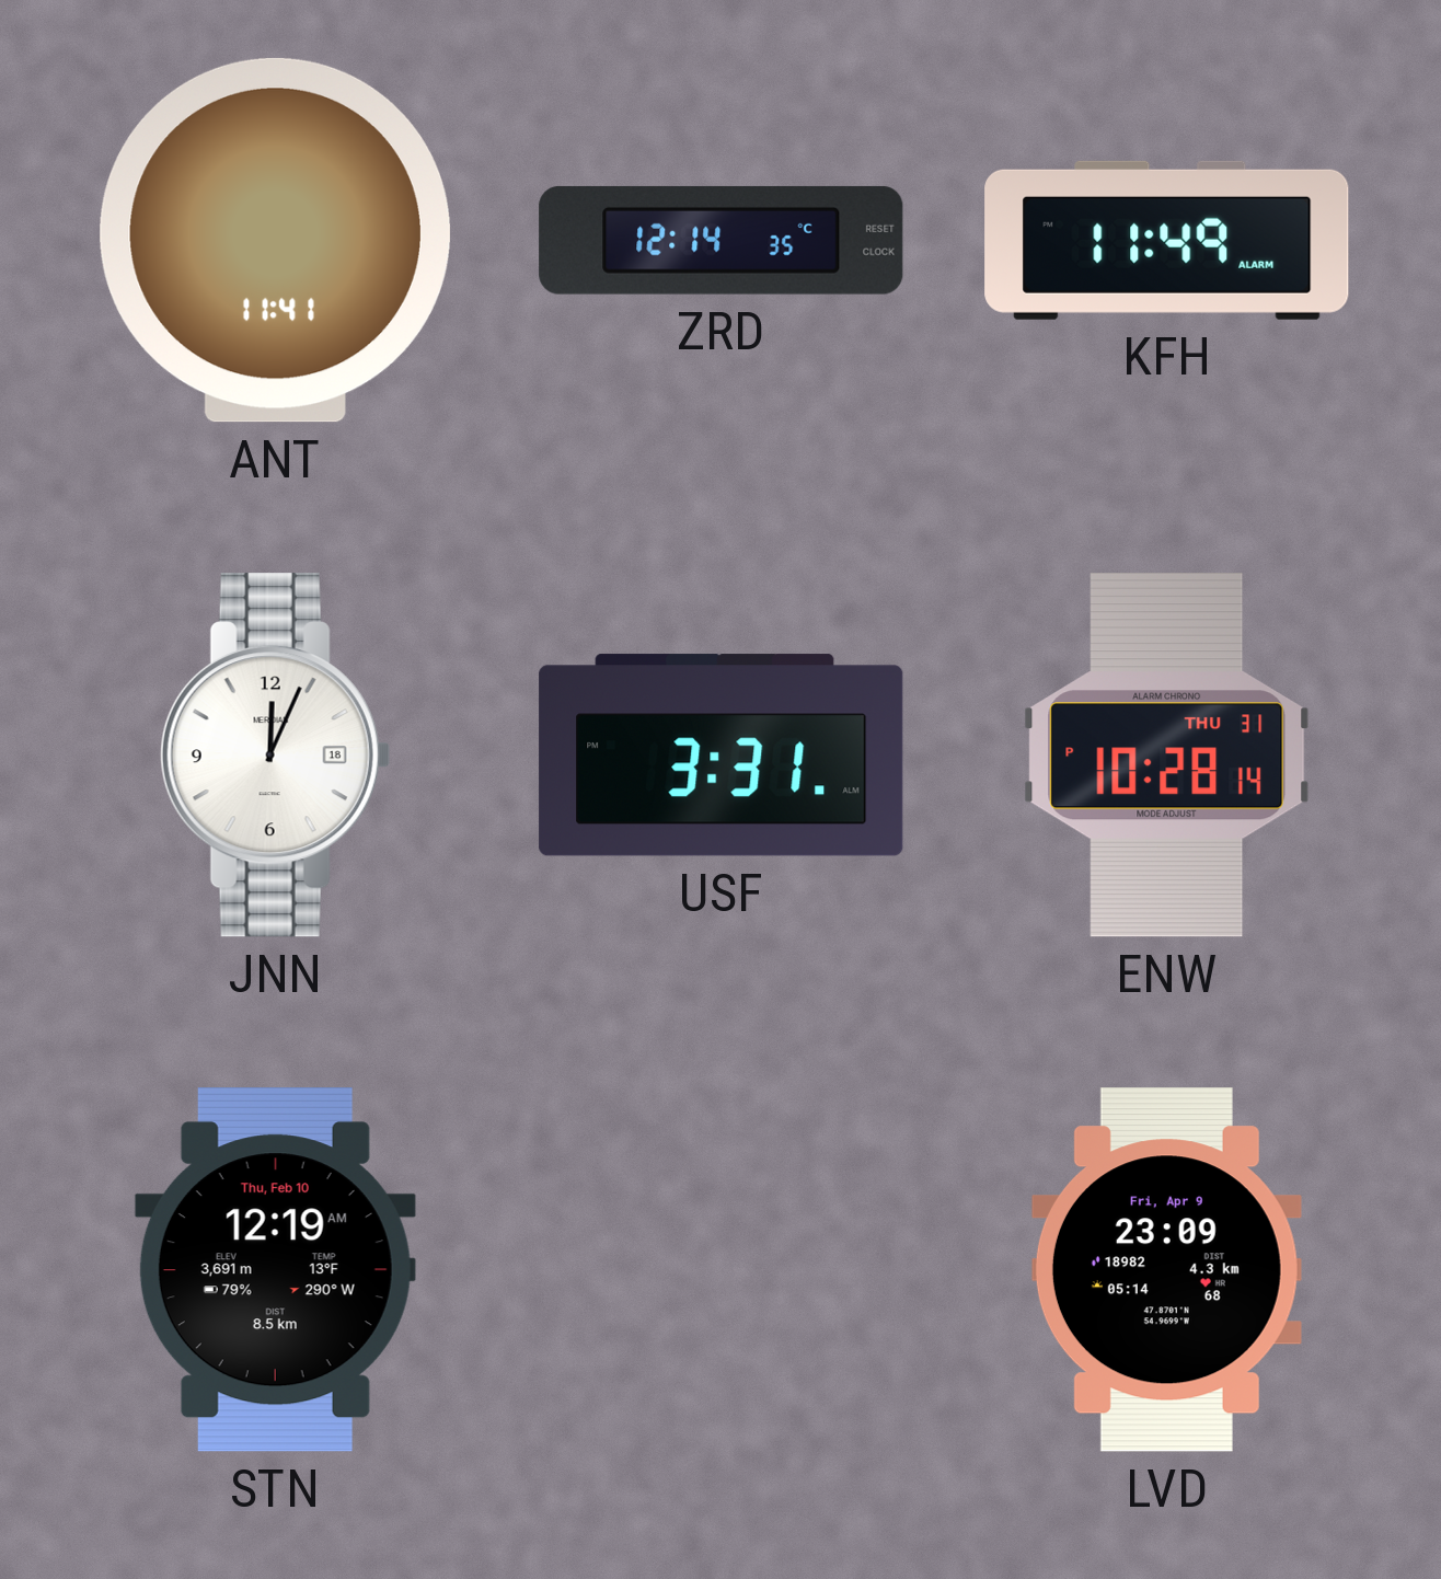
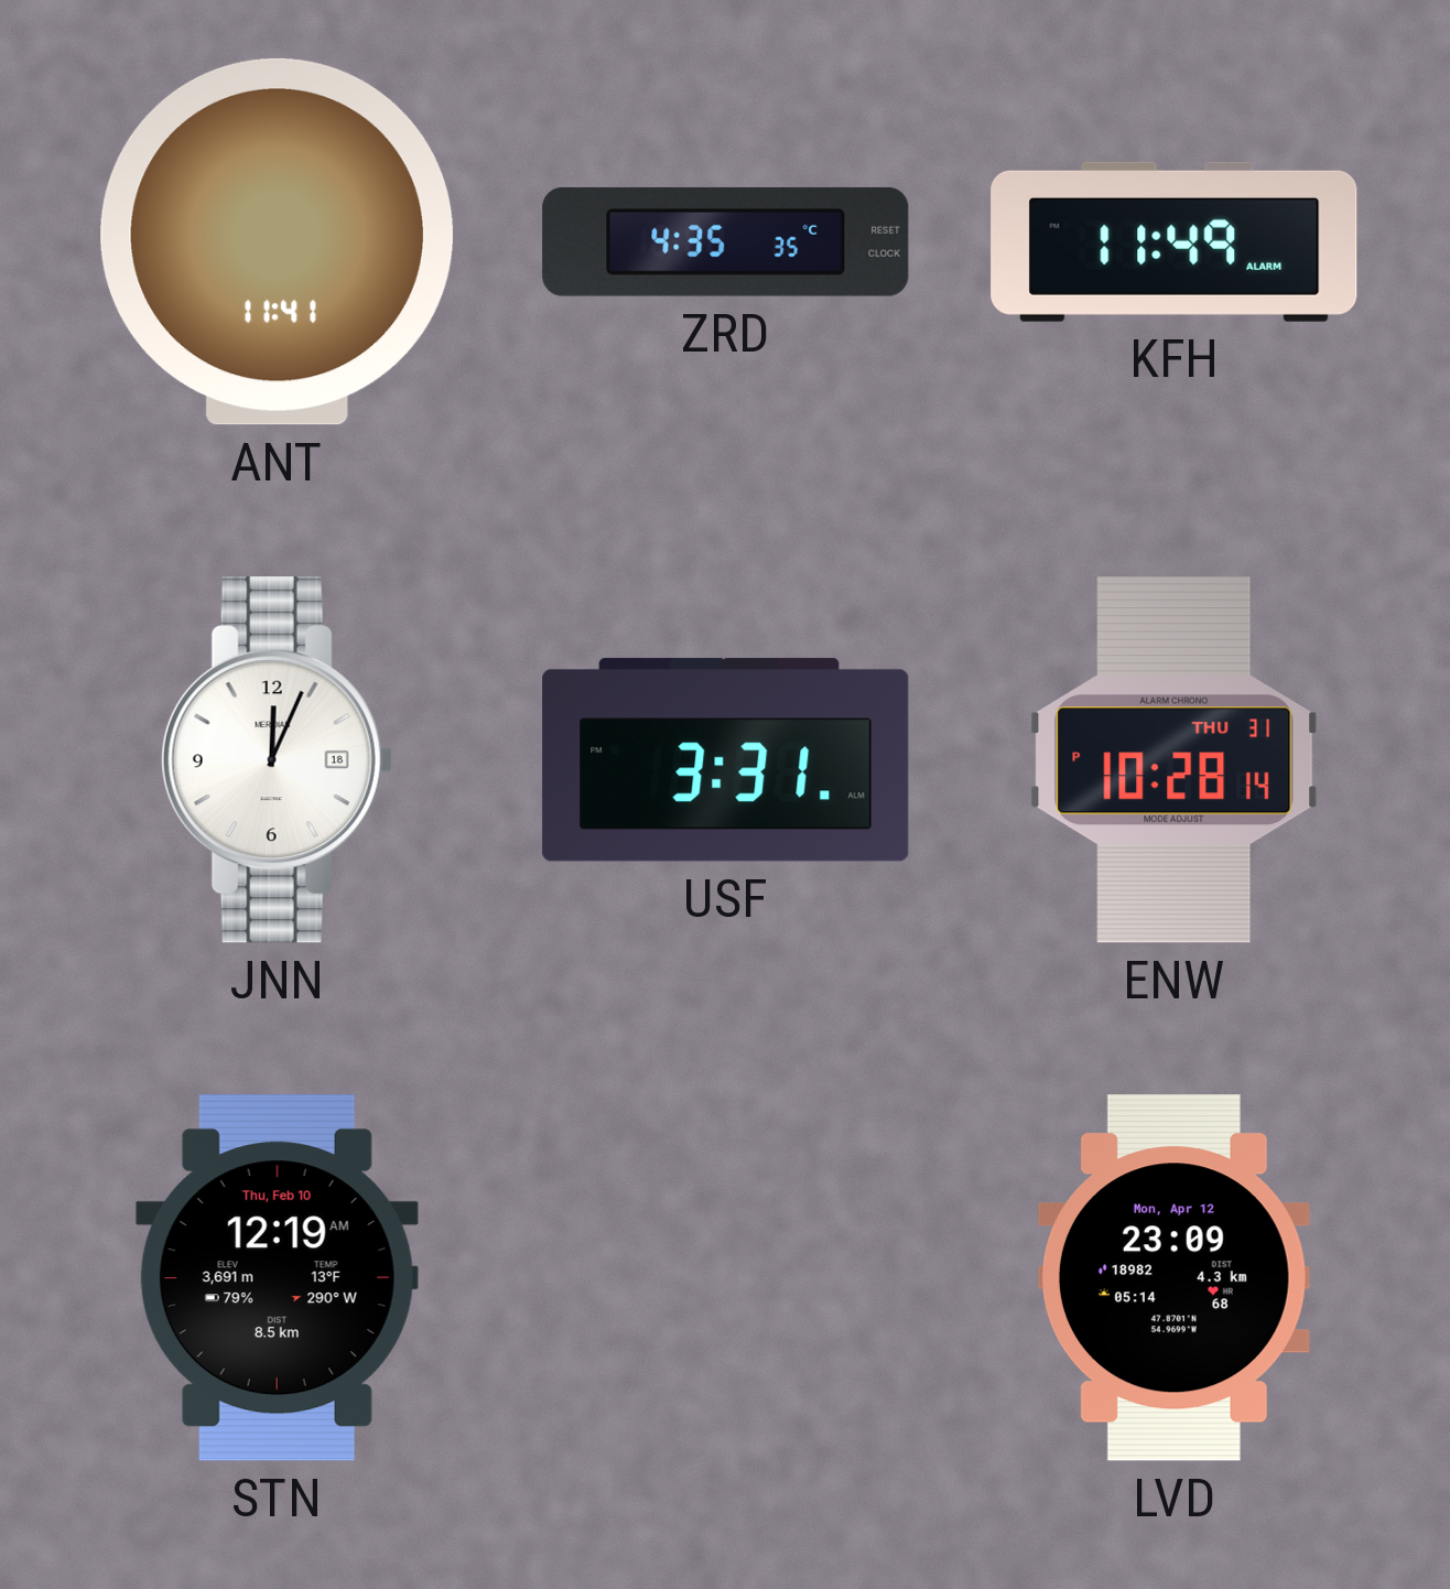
ZRD: 12:14 -> 4:35
LVD date: Fri, Apr 9 -> Mon, Apr 12
